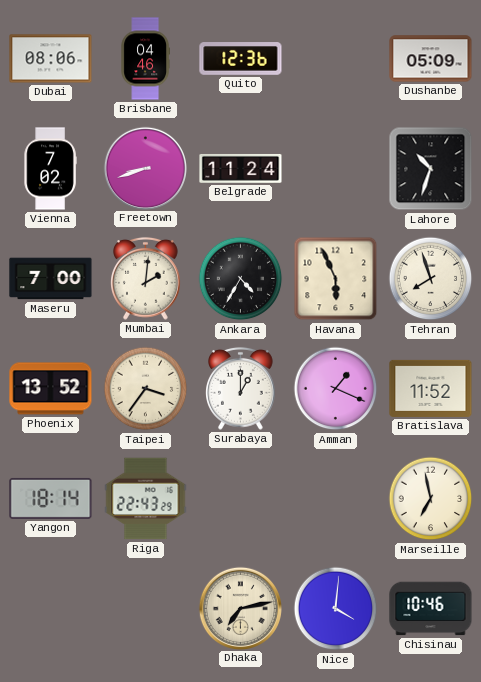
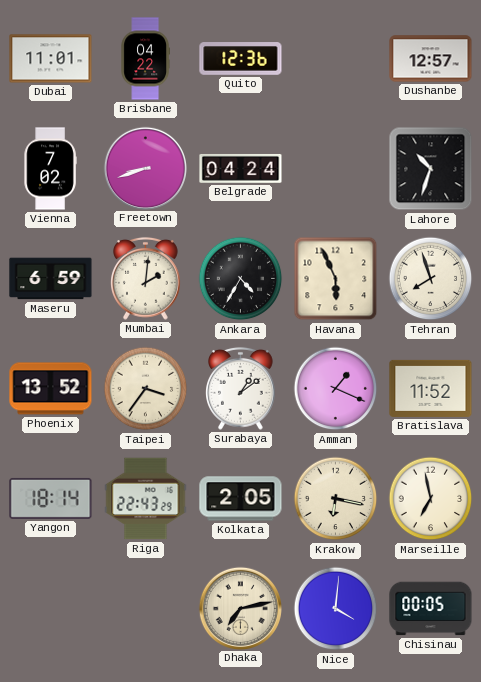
Dubai: 08:06 -> 11:01
Brisbane: 04:46 -> 04:22
Dushanbe: 05:09 -> 12:57
Belgrade: 11:24 -> 04:24
Maseru: 7:00 -> 6:59
Surabaya: 1:00 -> 1:09
Kolkata: none -> 2:05
Krakow: none -> 6:17
Chisinau: 10:46 -> 00:05
